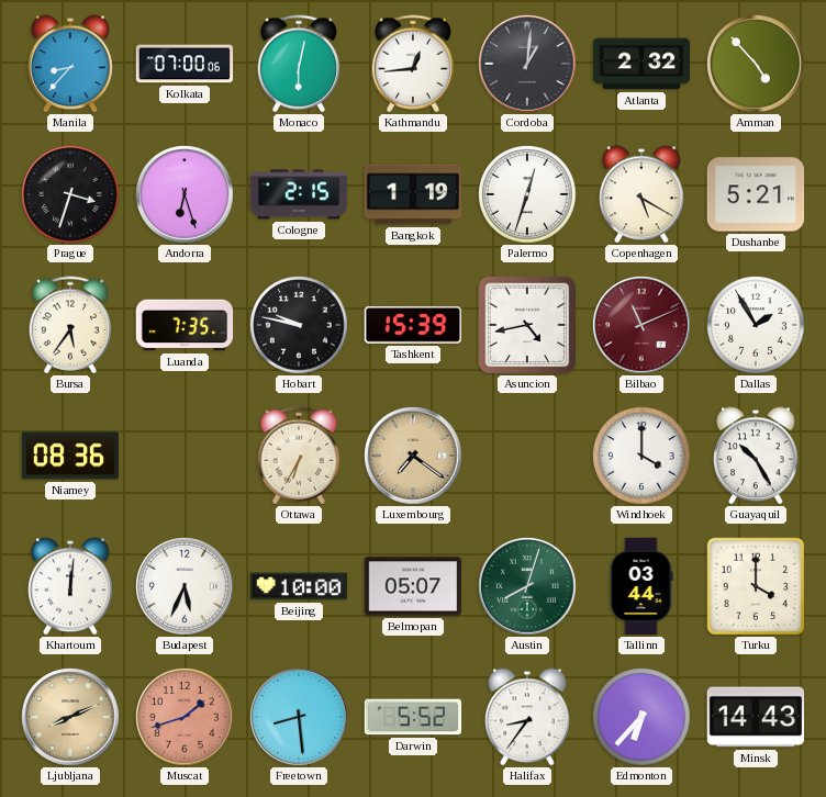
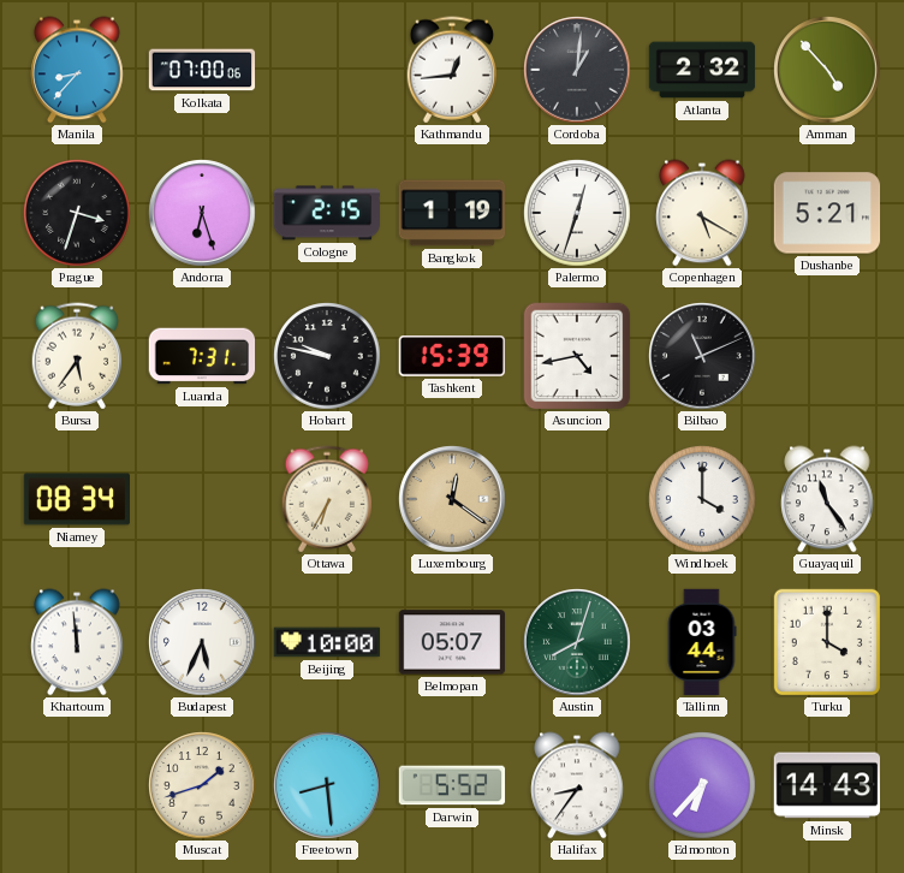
Monaco: 6:02 -> none
Luanda: 7:35 -> 7:31
Bilbao dial: burgundy -> black
Dallas: 1:55 -> none
Niamey: 08:36 -> 08:34
Luxembourg: 7:21 -> 12:21
Guayaquil: 10:25 -> 11:24
Khartoum: 12:01 -> 11:59
Ljubljana: 8:11 -> none
Muscat dial: salmon -> cream
